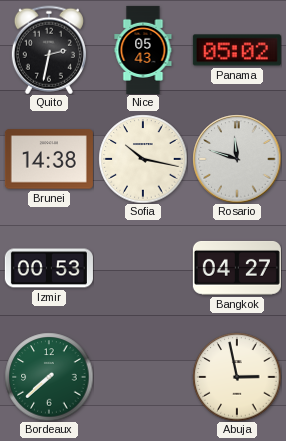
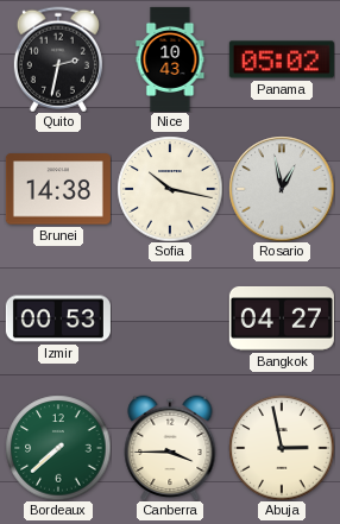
Nice: 05:43 -> 10:43
Rosario: 11:48 -> 12:58
Canberra: none -> 3:45
